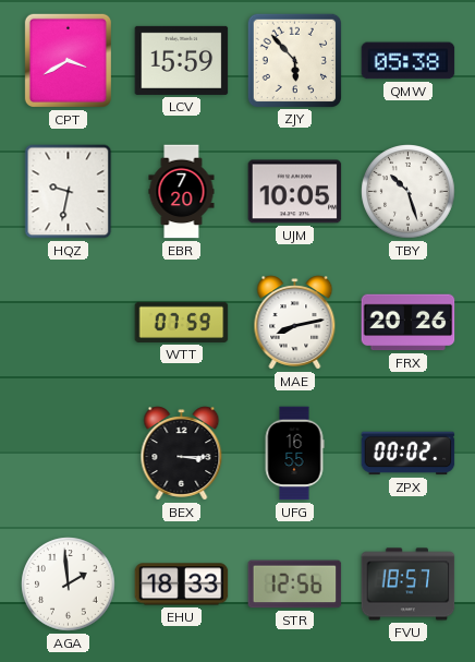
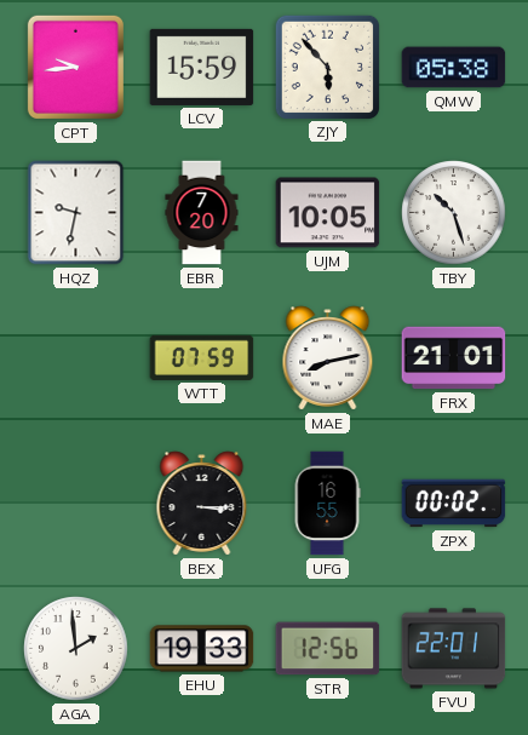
CPT: 3:40 -> 9:44
FRX: 20:26 -> 21:01
EHU: 18:33 -> 19:33
FVU: 18:57 -> 22:01
